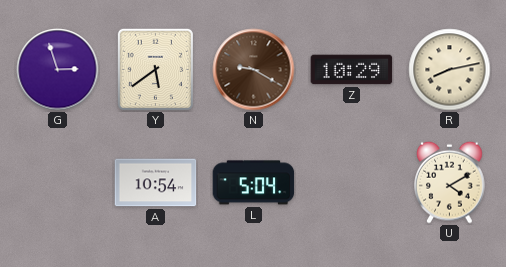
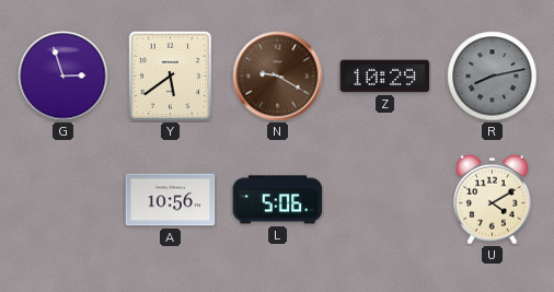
R dial: cream -> grey
A: 10:54 -> 10:56
L: 5:04 -> 5:06
